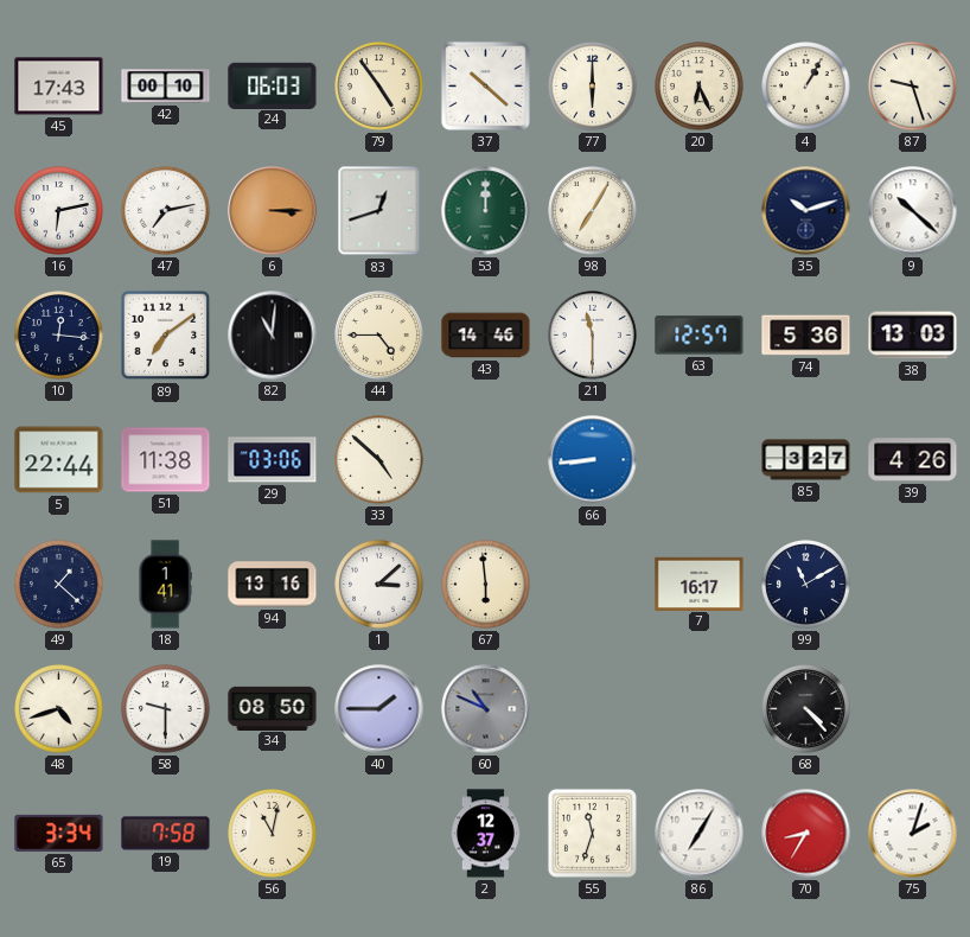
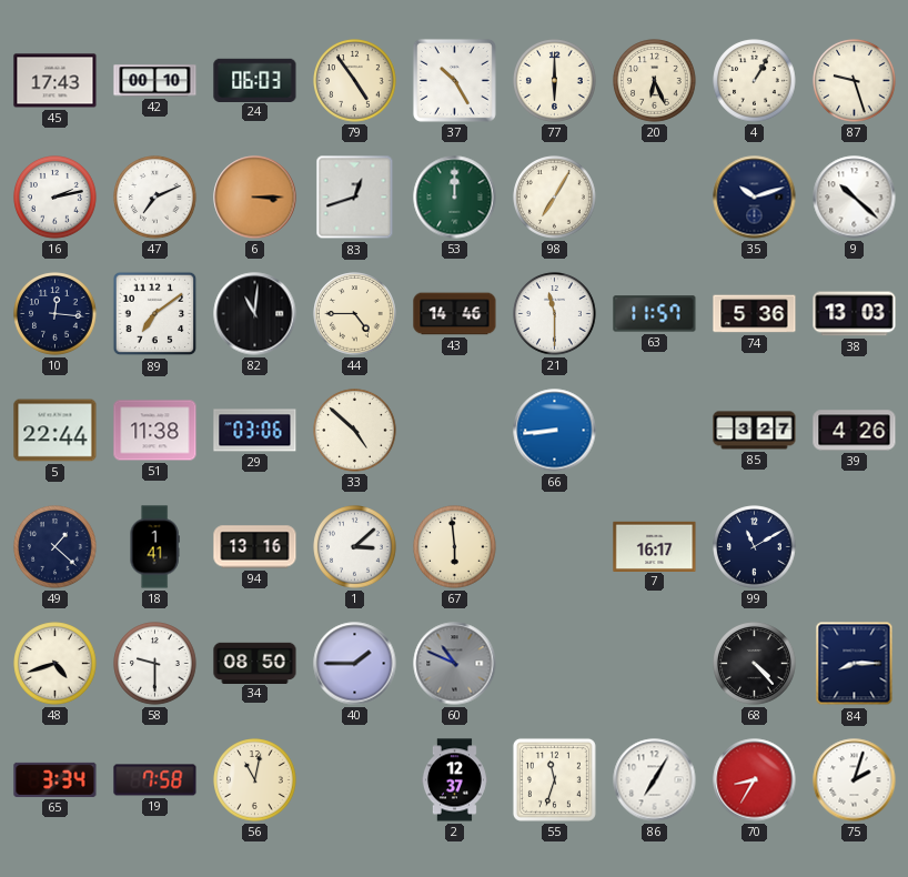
37: 10:22 -> 10:25
16: 6:13 -> 2:13
47: 7:13 -> 7:11
63: 12:57 -> 11:57
84: none -> 8:15
